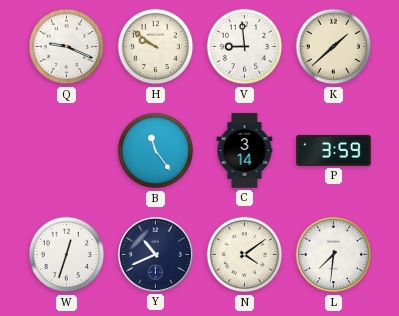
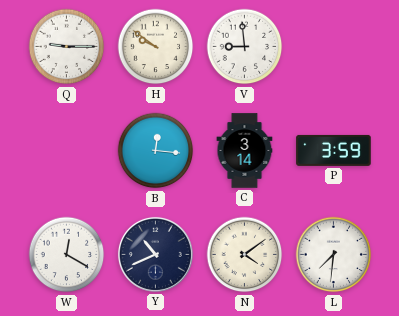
Q: 9:19 -> 9:15
K: 1:38 -> none
B: 11:24 -> 12:16
W: 12:33 -> 12:20
